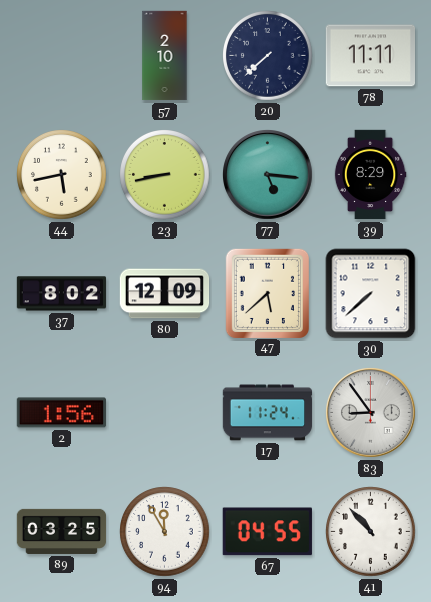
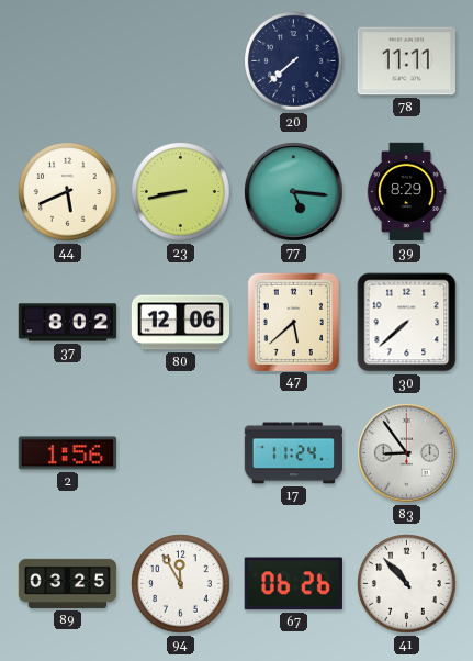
57: 2:10 -> none
44: 5:43 -> 5:41
80: 12:09 -> 12:06
67: 04:55 -> 06:26
